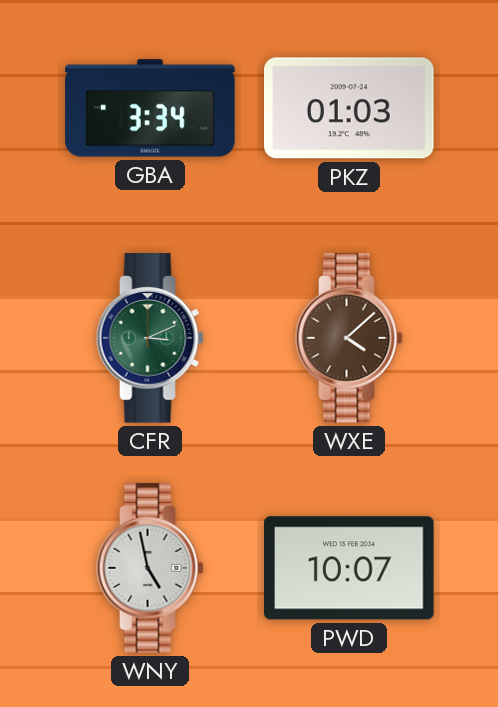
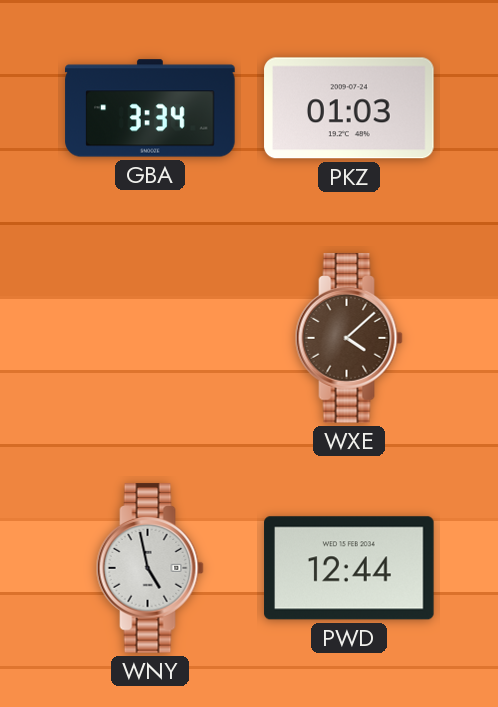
CFR: 3:11 -> none
PWD: 10:07 -> 12:44
